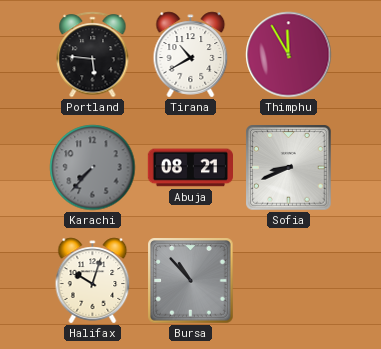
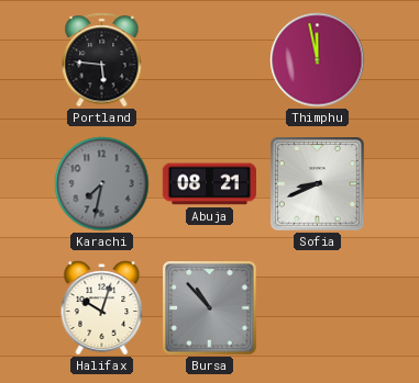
Tirana: 10:40 -> none
Thimphu: 11:55 -> 11:58
Karachi: 7:37 -> 7:32
